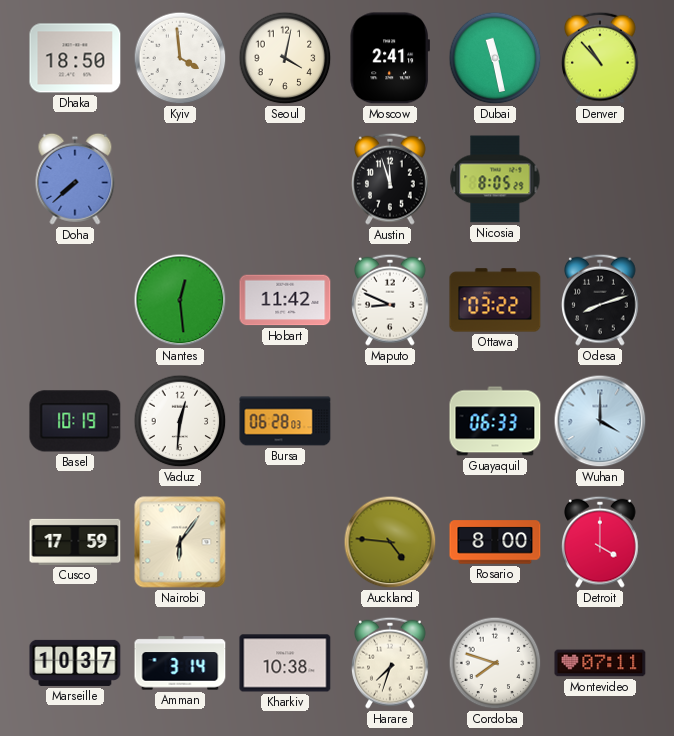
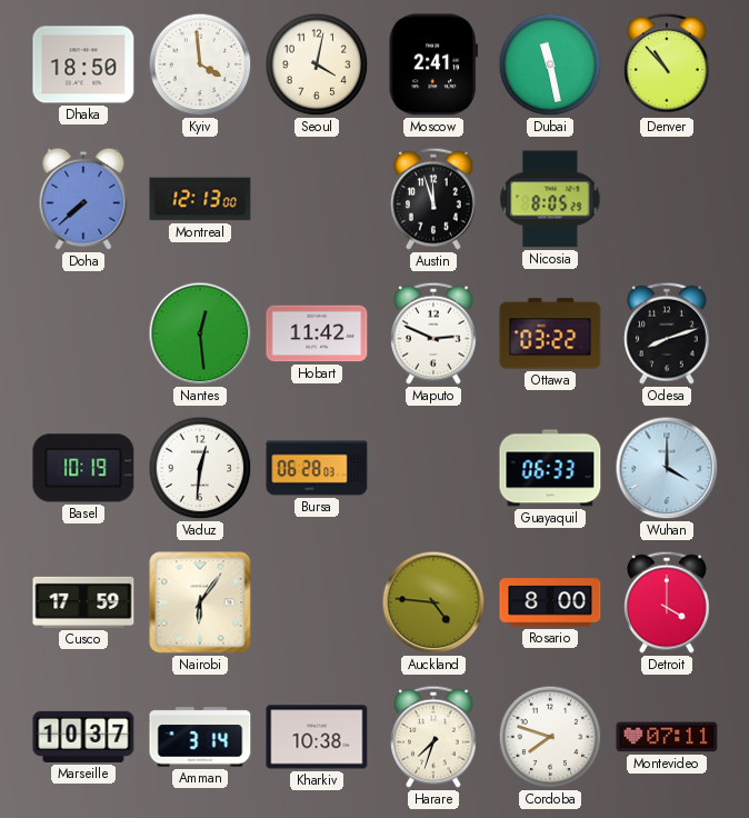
Montreal: none -> 12:13
Maputo: 8:49 -> 2:49
